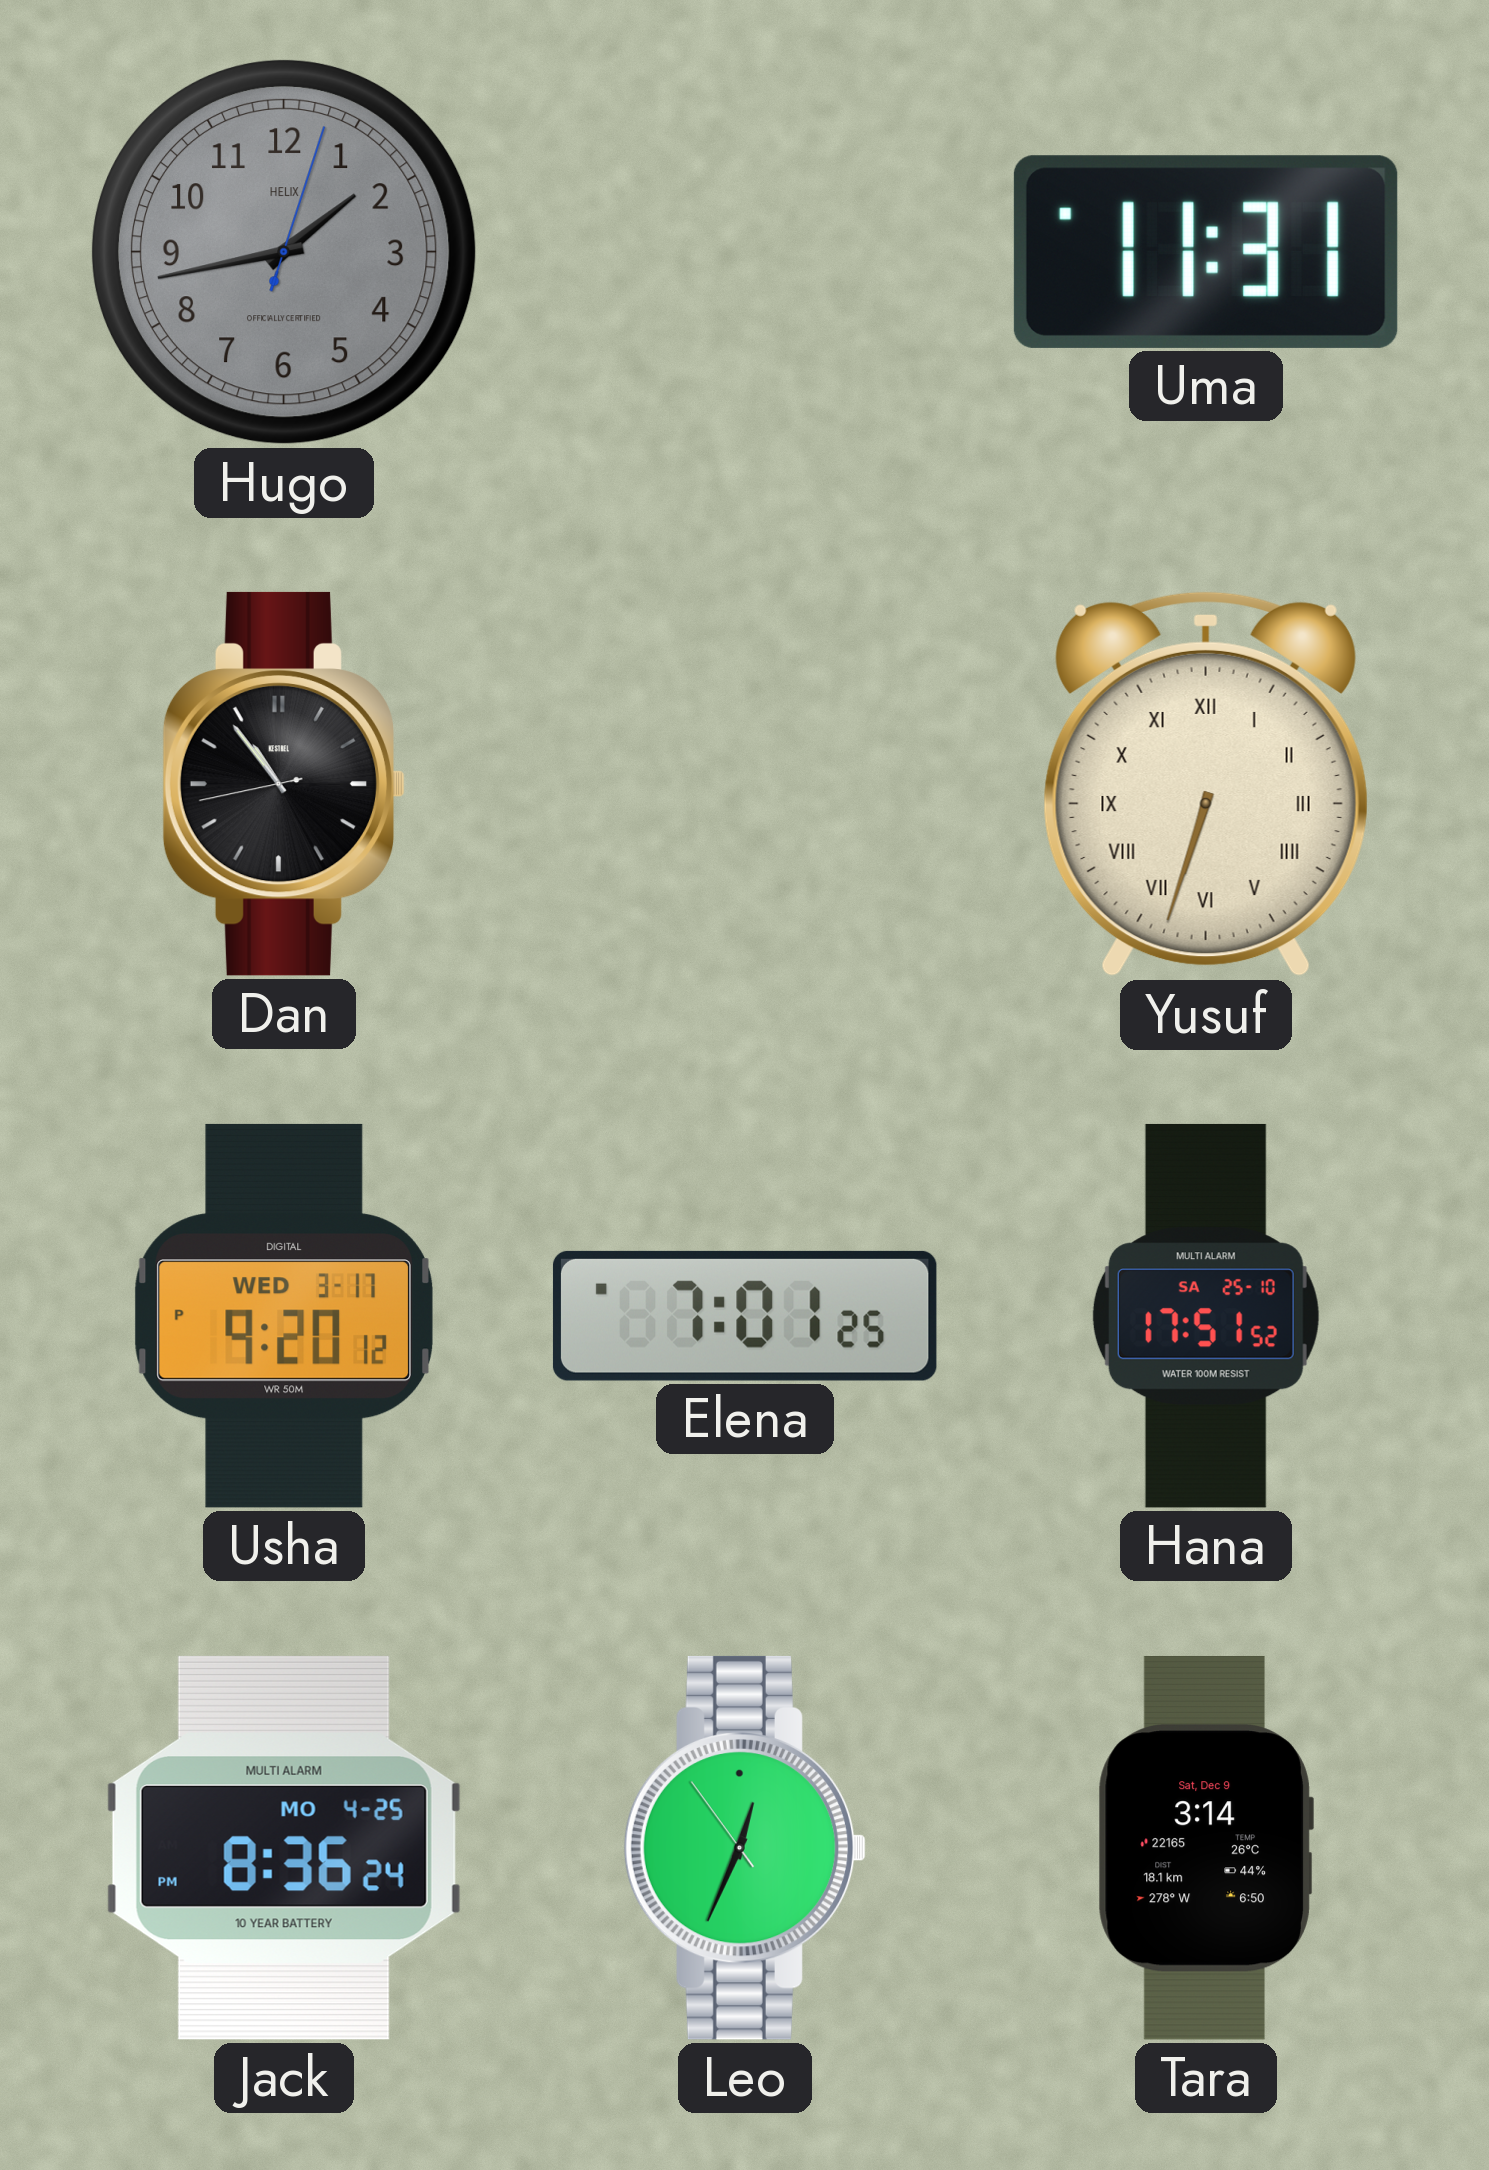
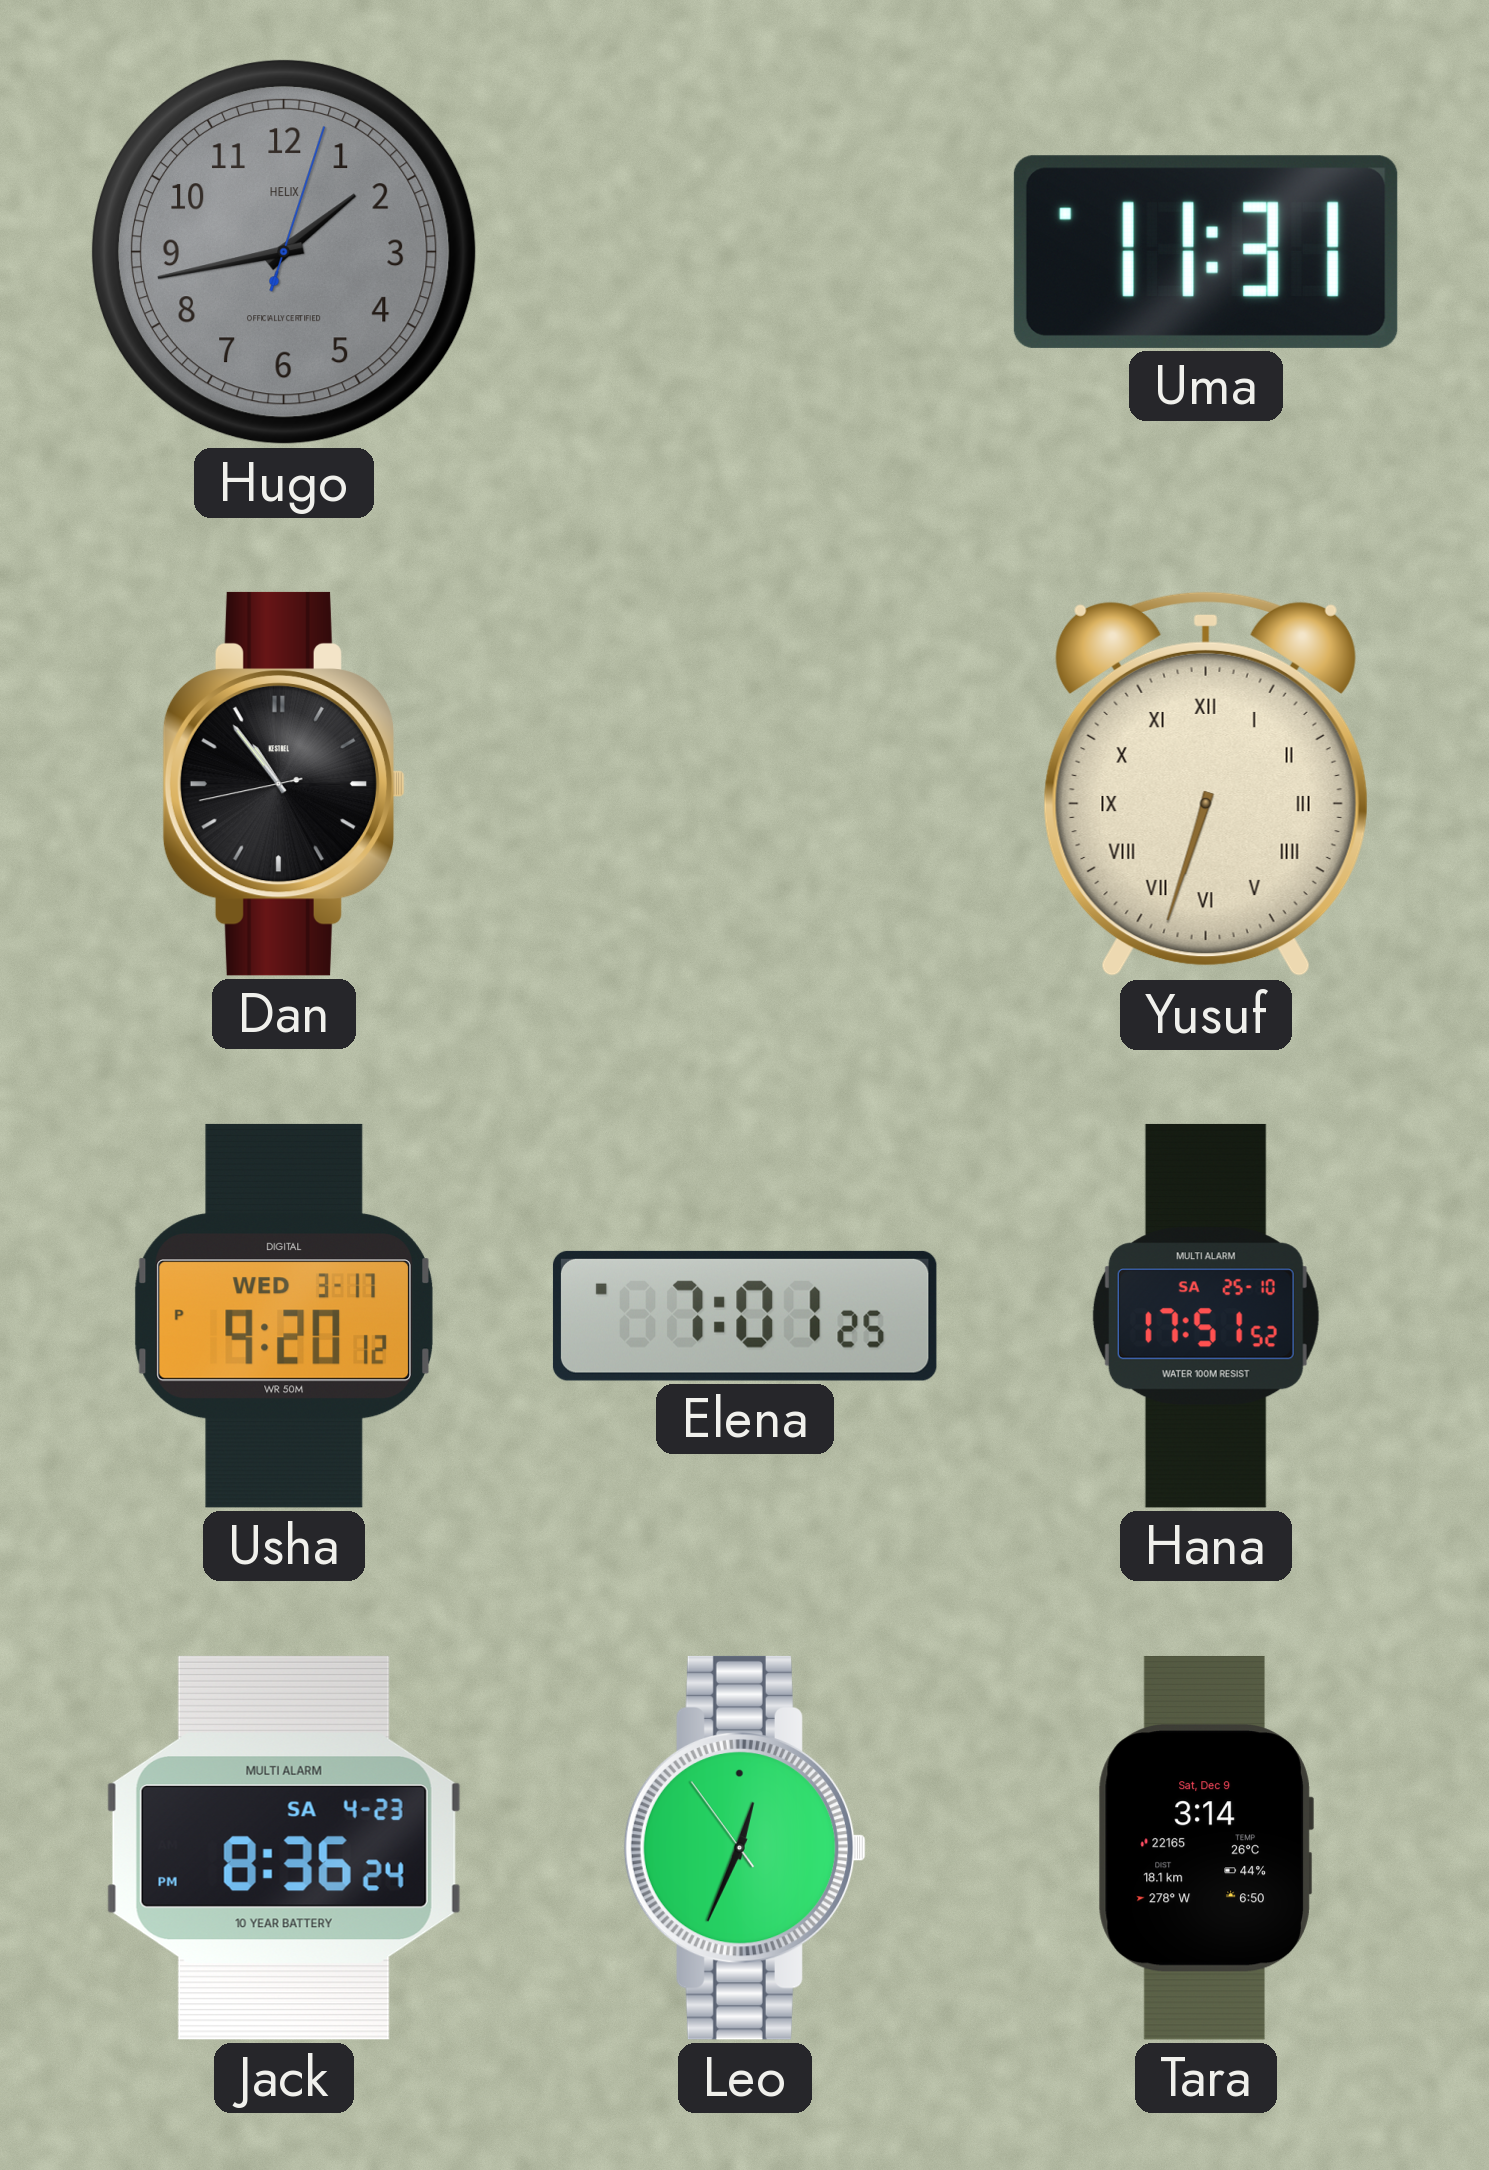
Jack date: MO 4-25 -> SA 4-23
